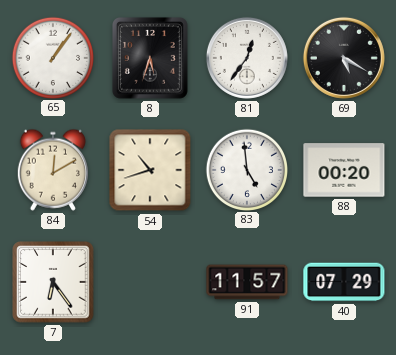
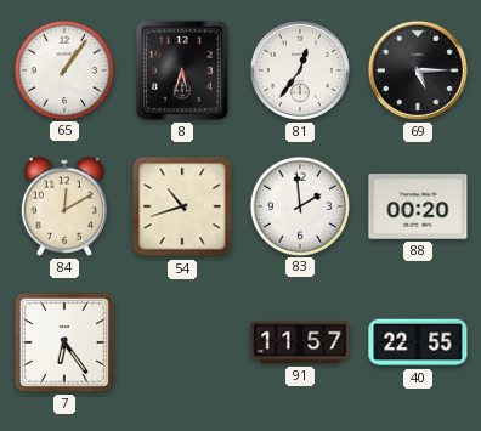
69: 5:20 -> 5:15
83: 4:59 -> 1:59
40: 07:29 -> 22:55
